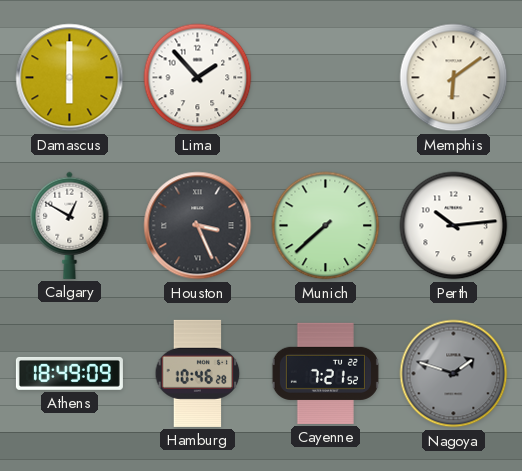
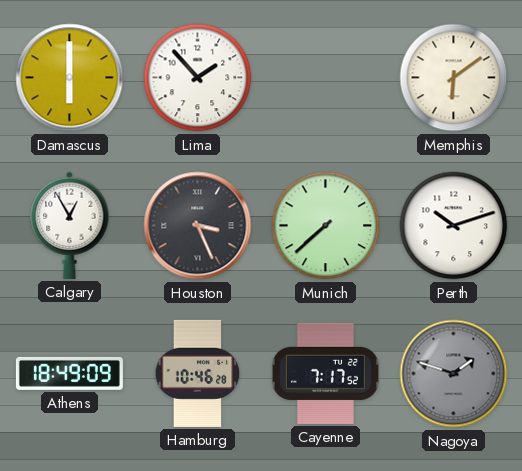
Calgary: 12:50 -> 12:55
Perth: 10:14 -> 10:12
Cayenne: 7:21 -> 7:17
